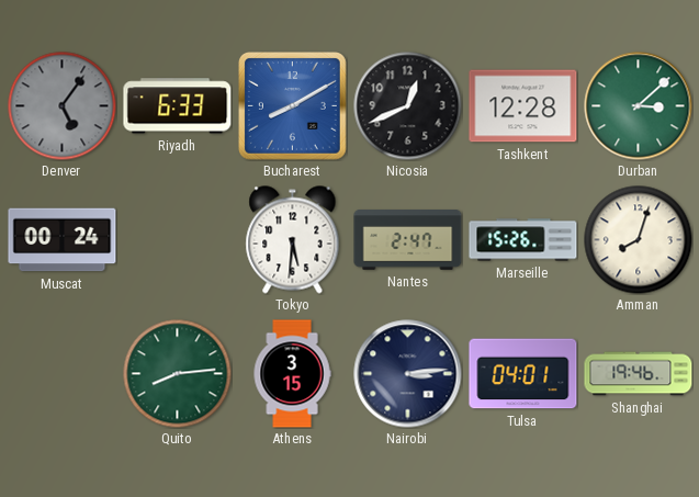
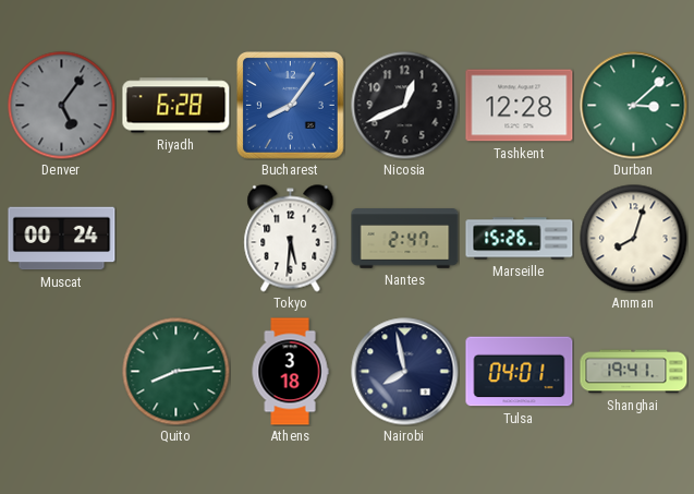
Riyadh: 6:33 -> 6:28
Bucharest: 8:10 -> 8:06
Athens: 3:15 -> 3:18
Nairobi: 3:14 -> 7:58
Shanghai: 19:46 -> 19:41
